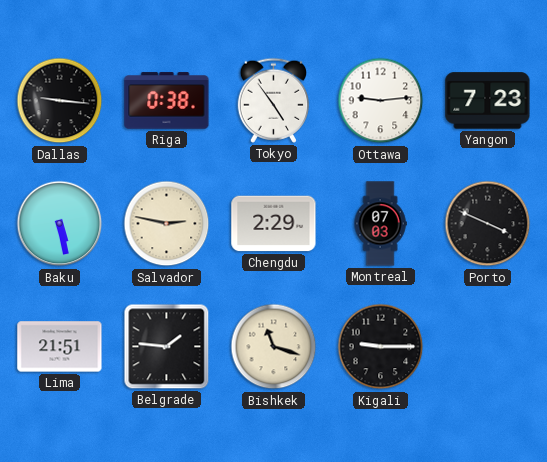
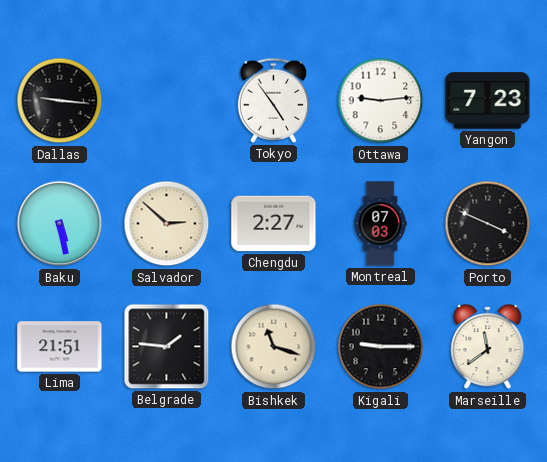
Riga: 0:38 -> none
Salvador: 2:47 -> 2:52
Chengdu: 2:29 -> 2:27
Marseille: none -> 11:39
